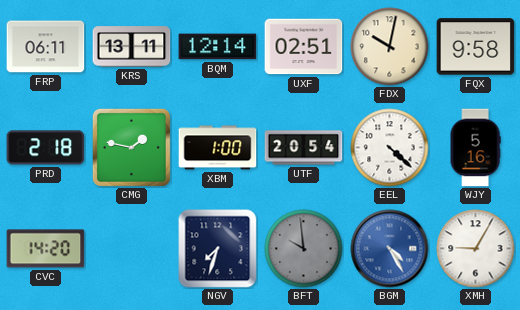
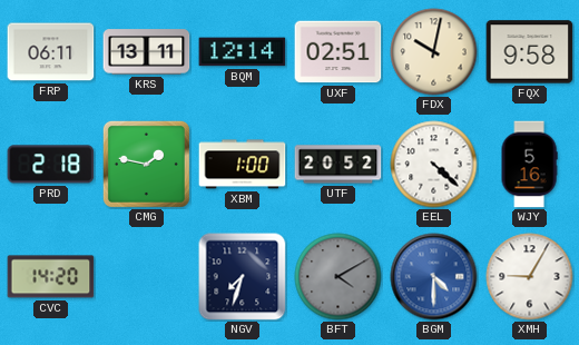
UTF: 20:54 -> 20:52
BFT: 9:59 -> 4:10
BGM: 4:25 -> 4:30
